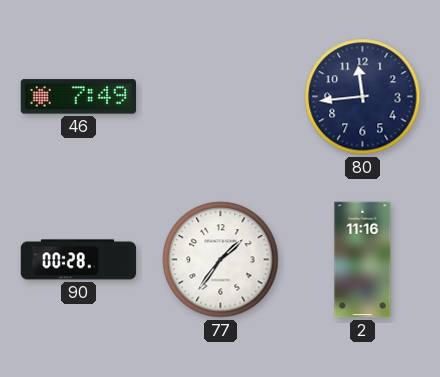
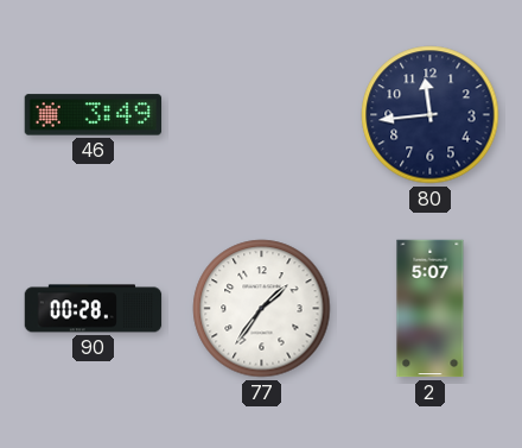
46: 7:49 -> 3:49
2: 11:16 -> 5:07
